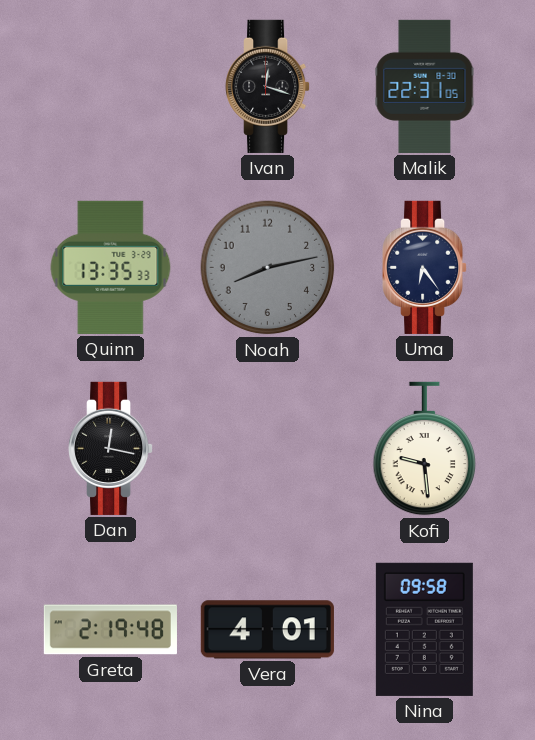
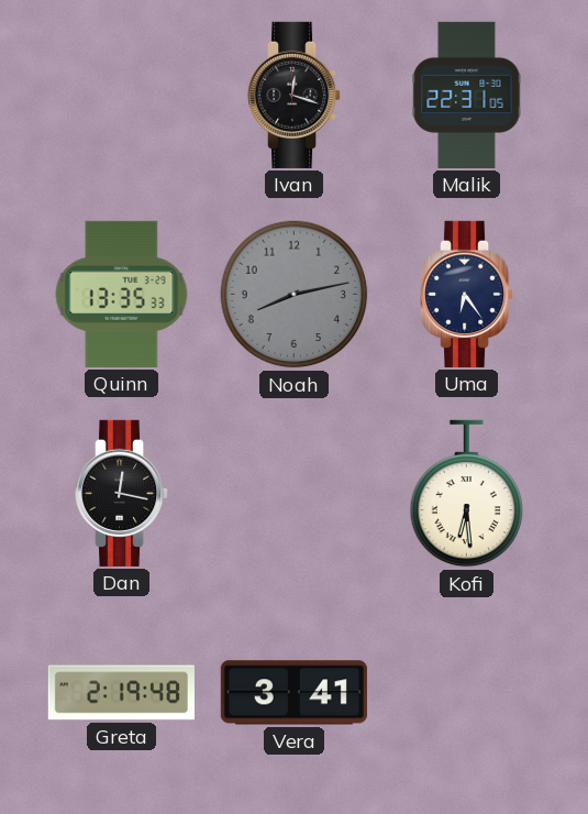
Kofi: 9:29 -> 6:29
Vera: 4:01 -> 3:41
Nina: 09:58 -> none
